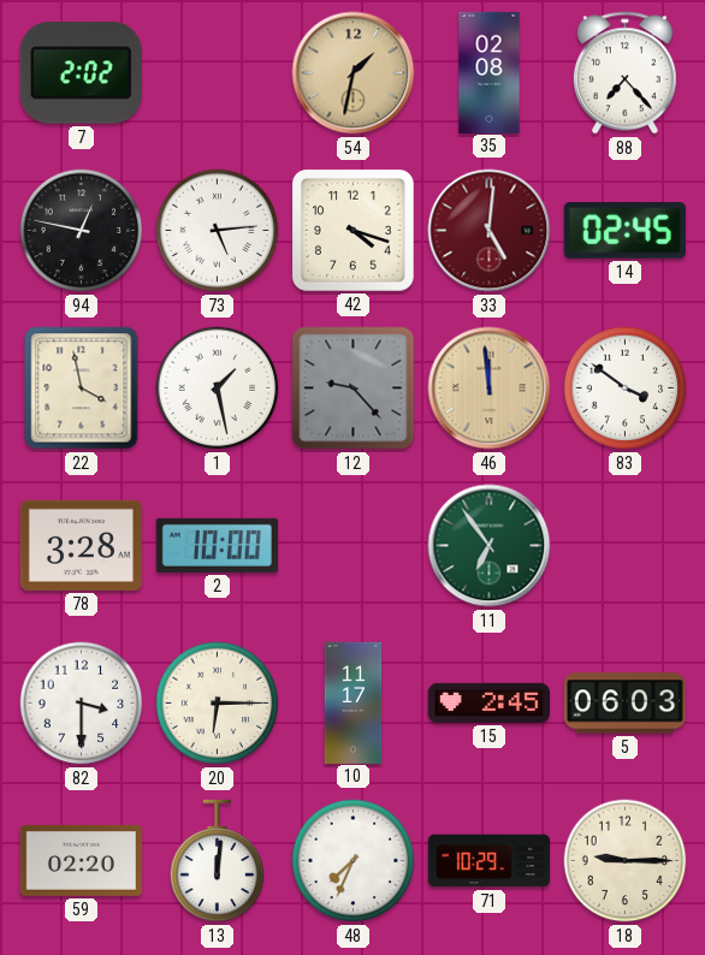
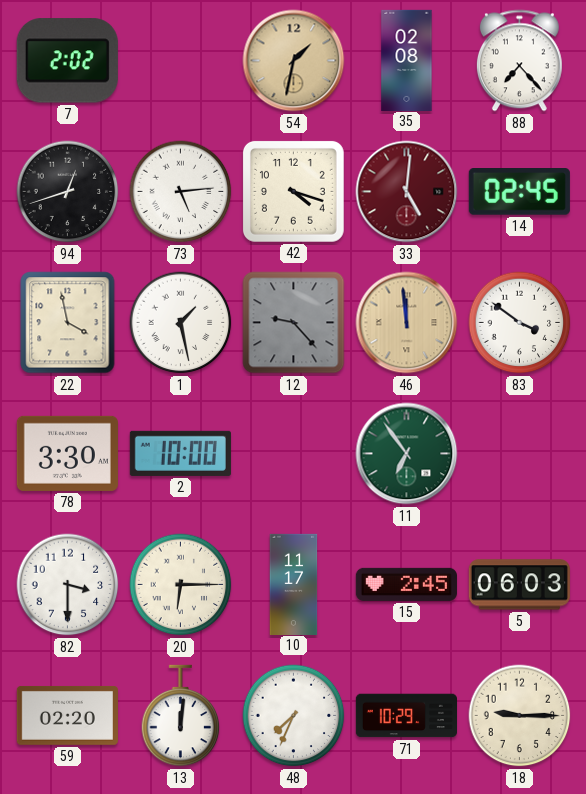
94: 12:47 -> 12:42
78: 3:28 -> 3:30
